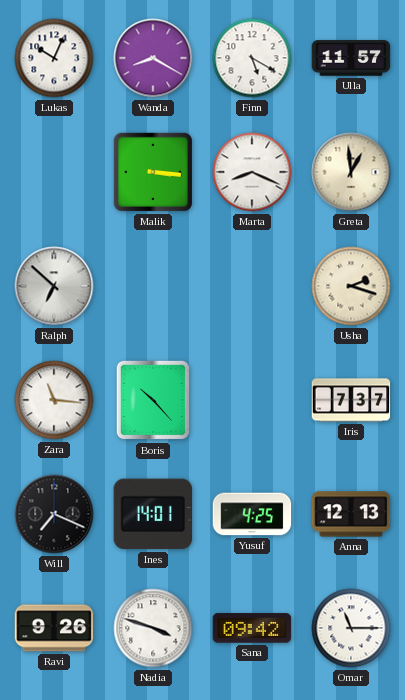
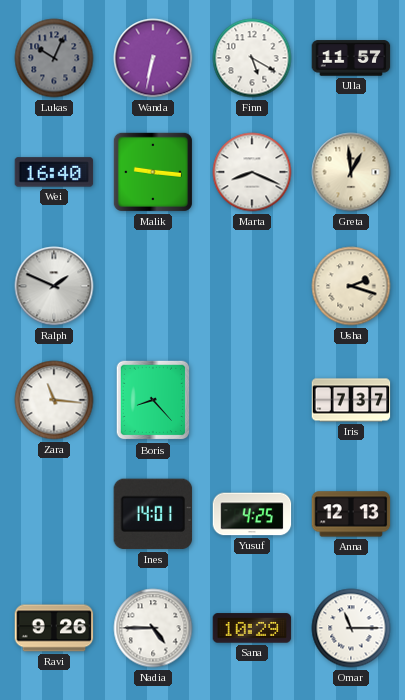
Lukas dial: white -> grey
Wanda: 8:20 -> 6:32
Wei: none -> 16:40
Malik: 3:16 -> 9:16
Ralph: 6:52 -> 1:49
Boris: 10:23 -> 8:23
Will: 7:19 -> none
Nadia: 3:48 -> 4:45
Sana: 09:42 -> 10:29
